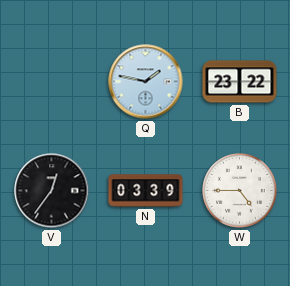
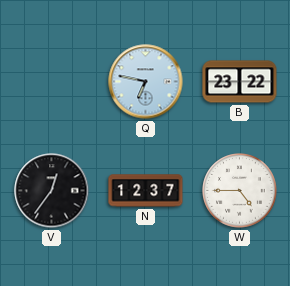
Q: 1:47 -> 6:47
N: 03:39 -> 12:37
